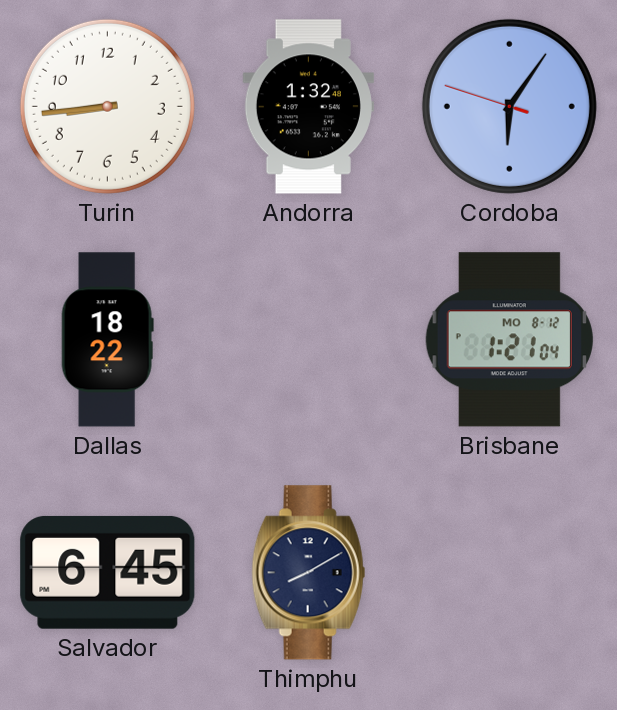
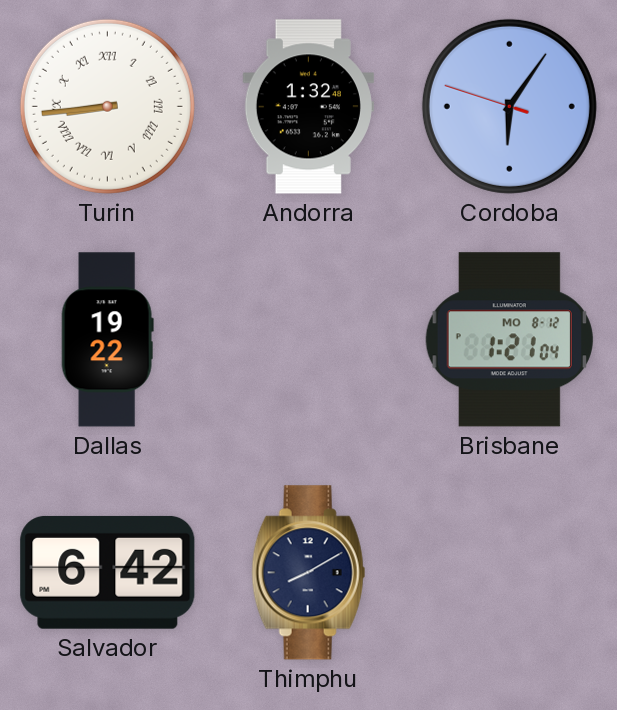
Turin numerals: Arabic -> Roman
Dallas: 18:22 -> 19:22
Salvador: 6:45 -> 6:42
